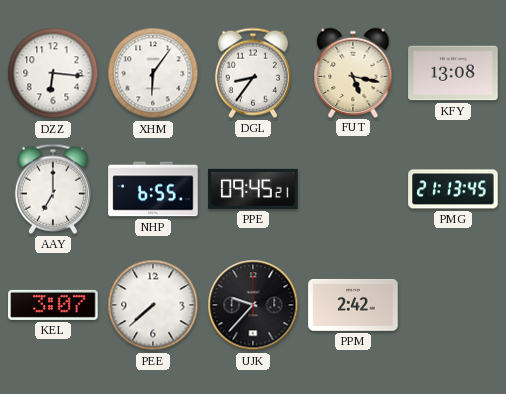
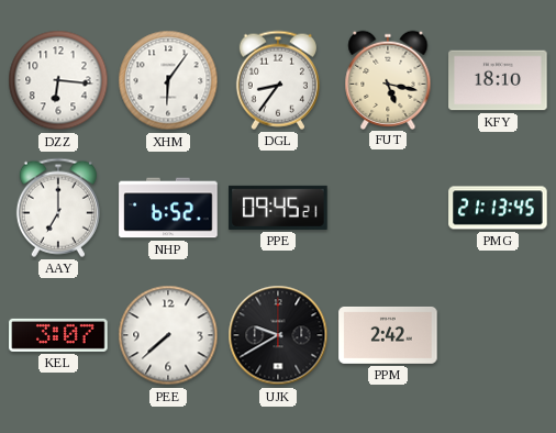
KFY: 13:08 -> 18:10
NHP: 6:55 -> 6:52
UJK: 9:37 -> 9:40
